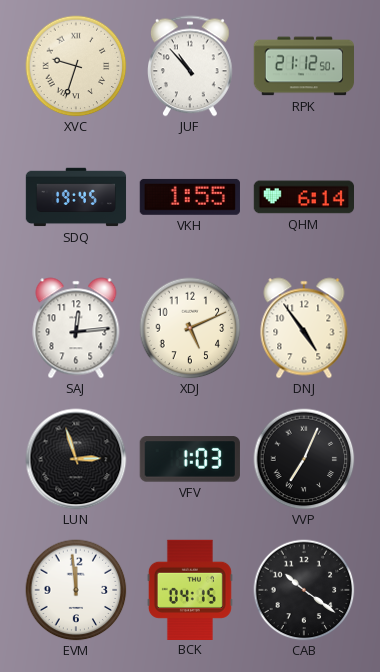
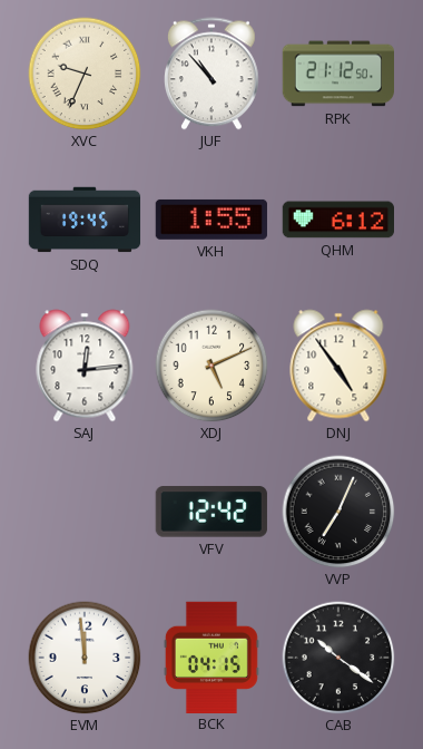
XVC: 9:33 -> 9:34
QHM: 6:14 -> 6:12
LUN: 2:57 -> none
VFV: 1:03 -> 12:42
